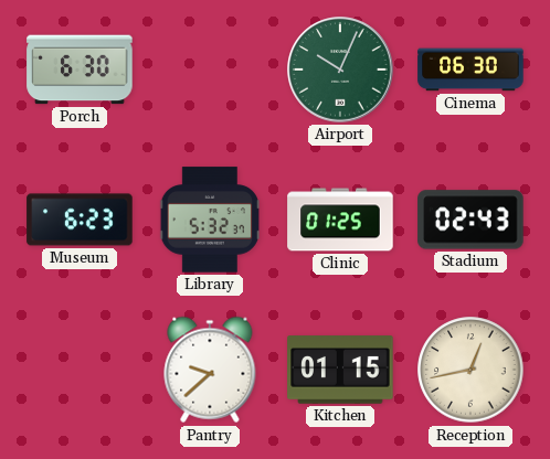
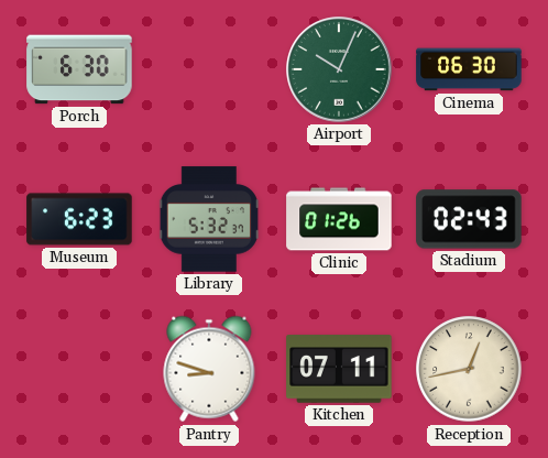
Clinic: 01:25 -> 01:26
Pantry: 9:38 -> 8:48
Kitchen: 01:15 -> 07:11
